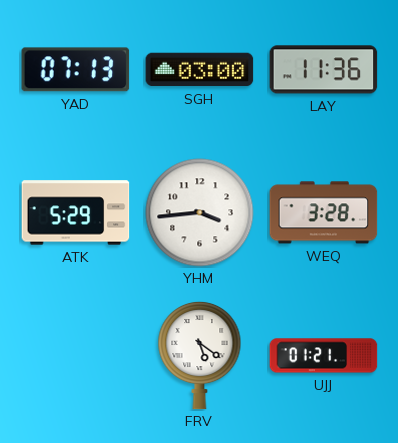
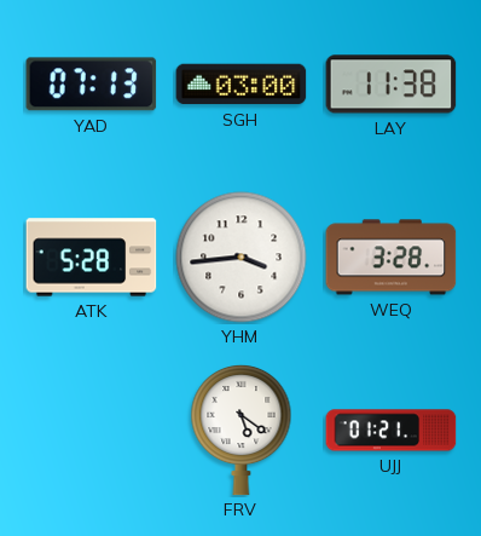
LAY: 11:36 -> 11:38
ATK: 5:29 -> 5:28
